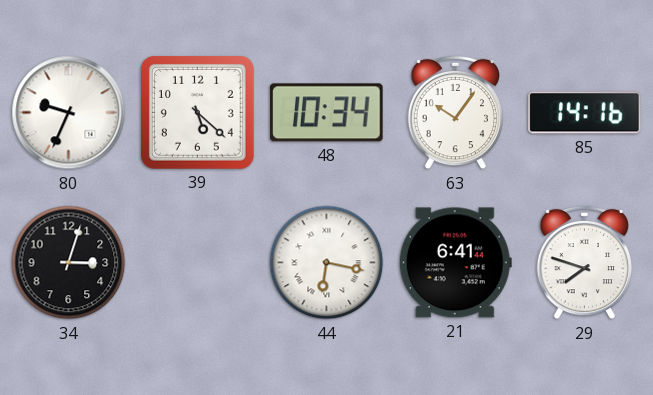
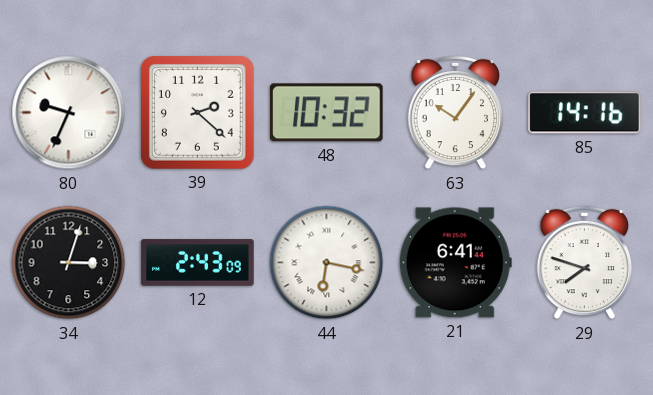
39: 5:22 -> 2:22
48: 10:34 -> 10:32
12: none -> 2:43
